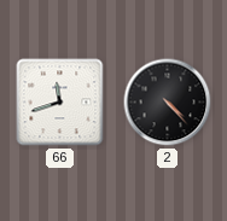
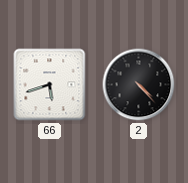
66: 11:42 -> 5:42
